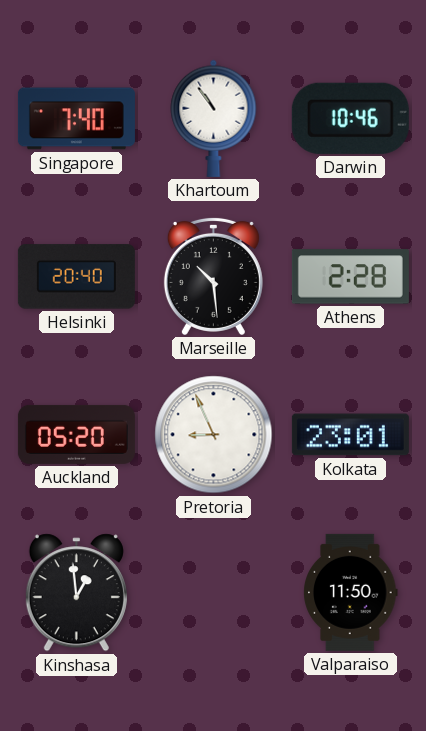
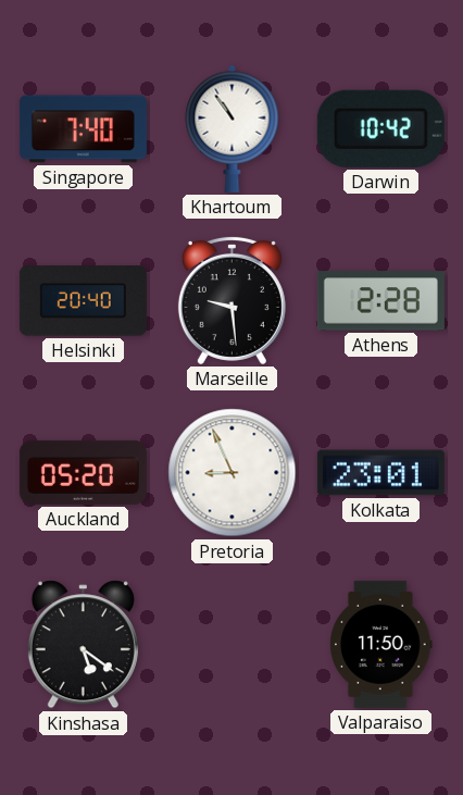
Darwin: 10:46 -> 10:42
Marseille: 10:29 -> 9:29
Kinshasa: 12:59 -> 5:21
